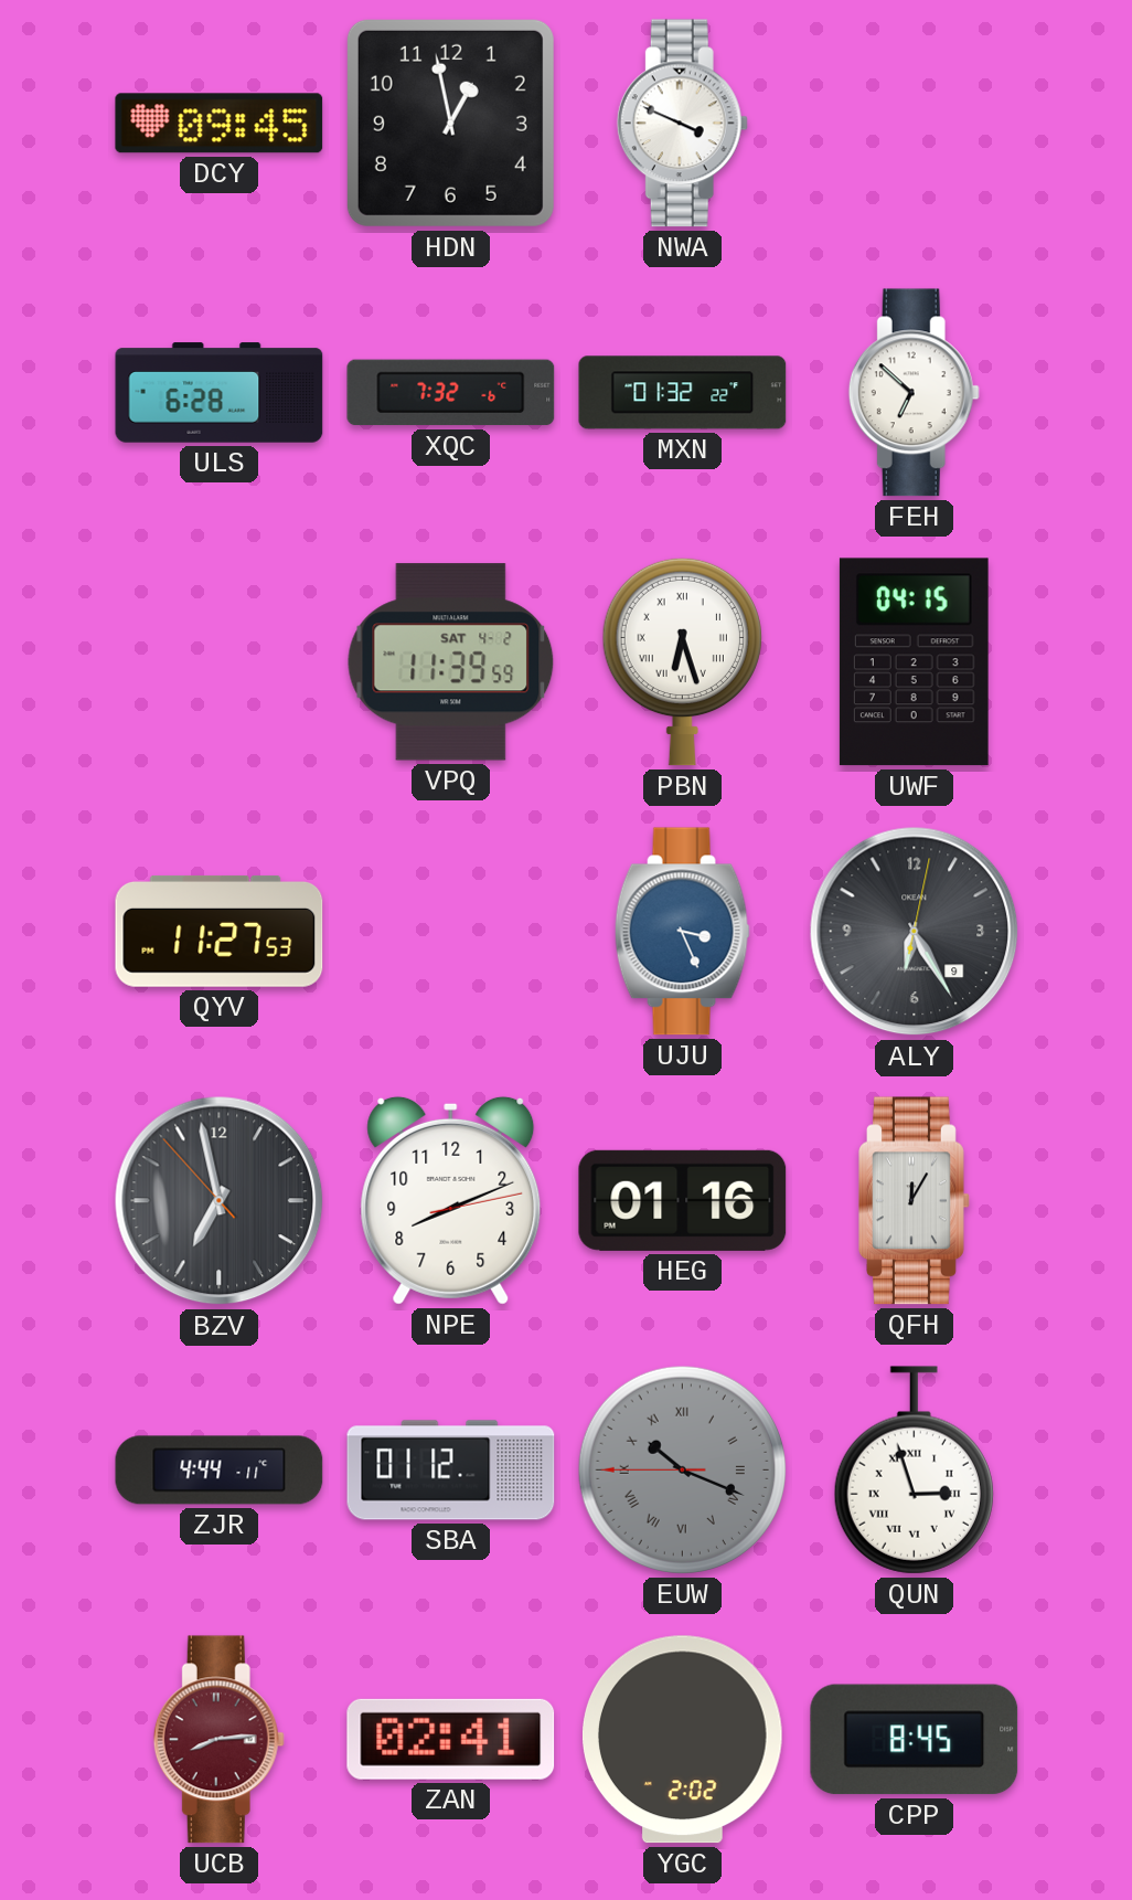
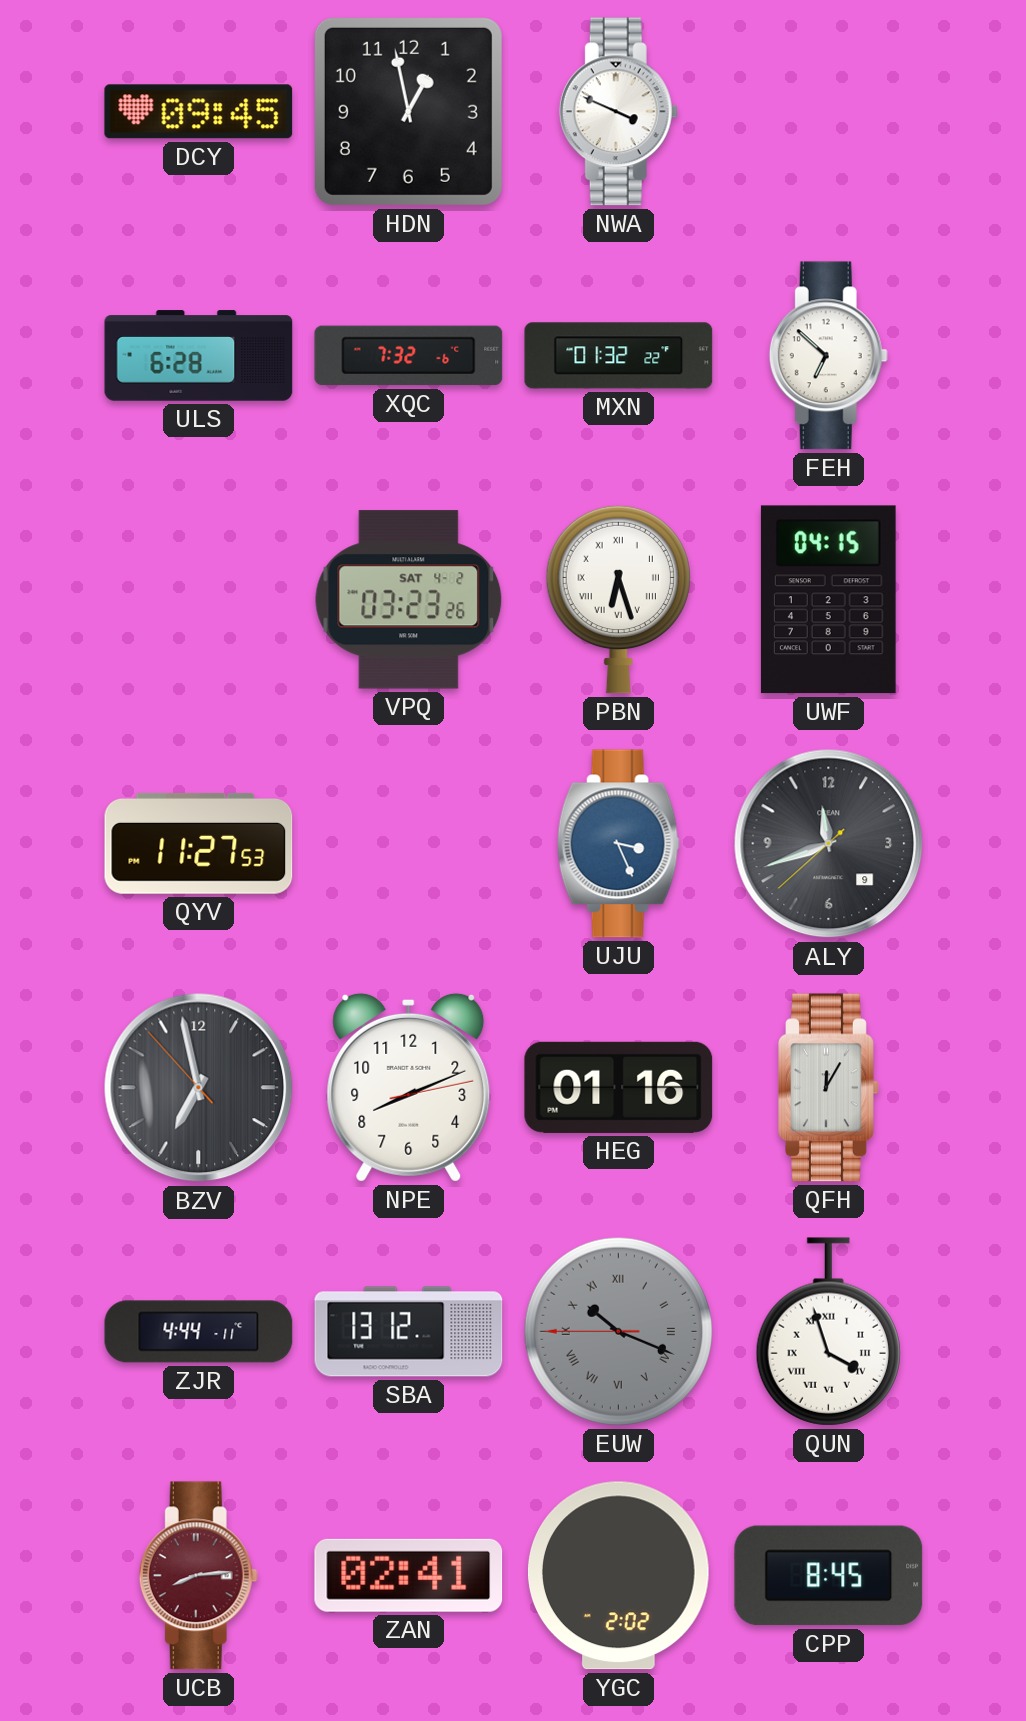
VPQ: 11:39 -> 03:23
ALY: 6:25 -> 11:41
SBA: 01:12 -> 13:12
QUN: 2:57 -> 3:57
